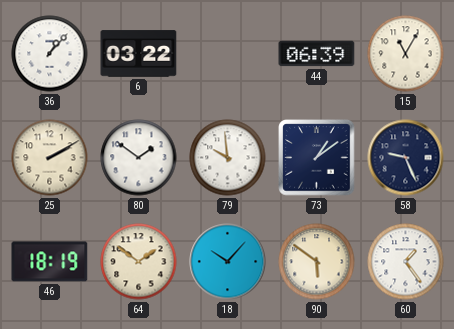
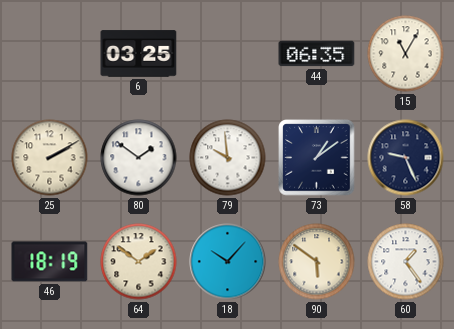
36: 1:07 -> none
6: 03:22 -> 03:25
44: 06:39 -> 06:35
